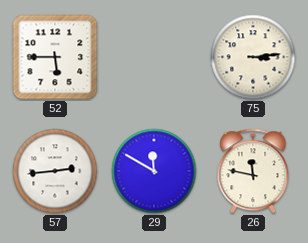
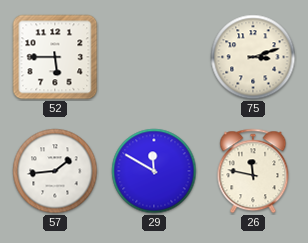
75: 3:14 -> 3:12
57: 2:44 -> 1:44
